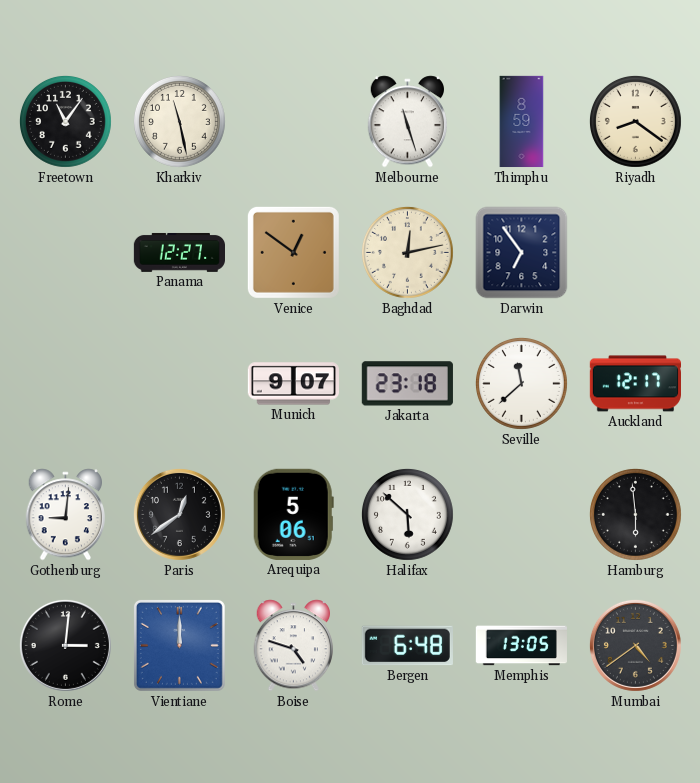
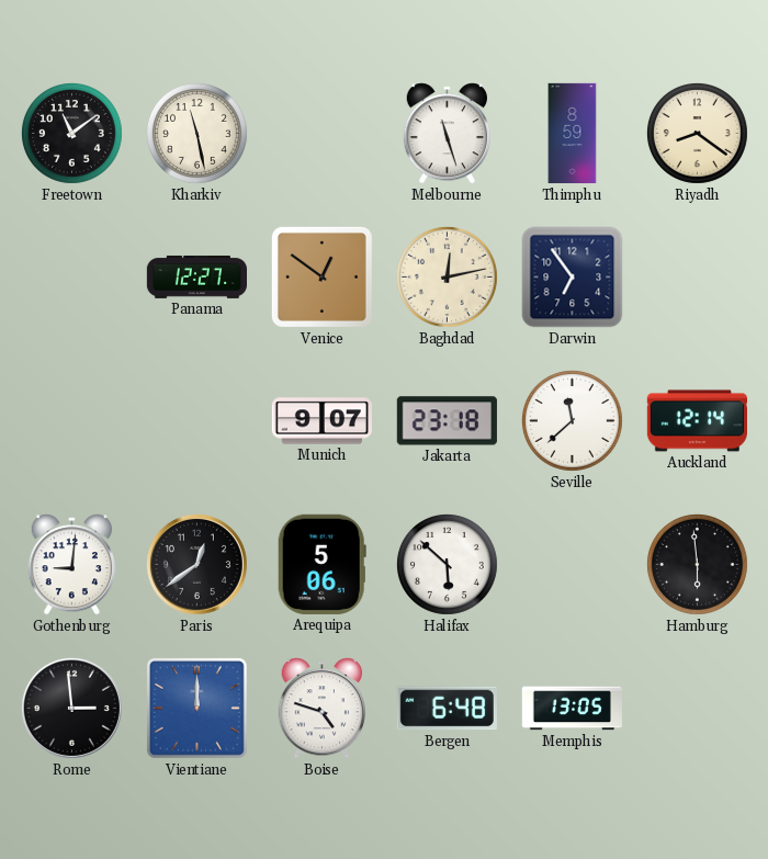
Freetown: 11:06 -> 11:09
Auckland: 12:17 -> 12:14
Rome: 3:01 -> 2:59
Mumbai: 4:39 -> none
